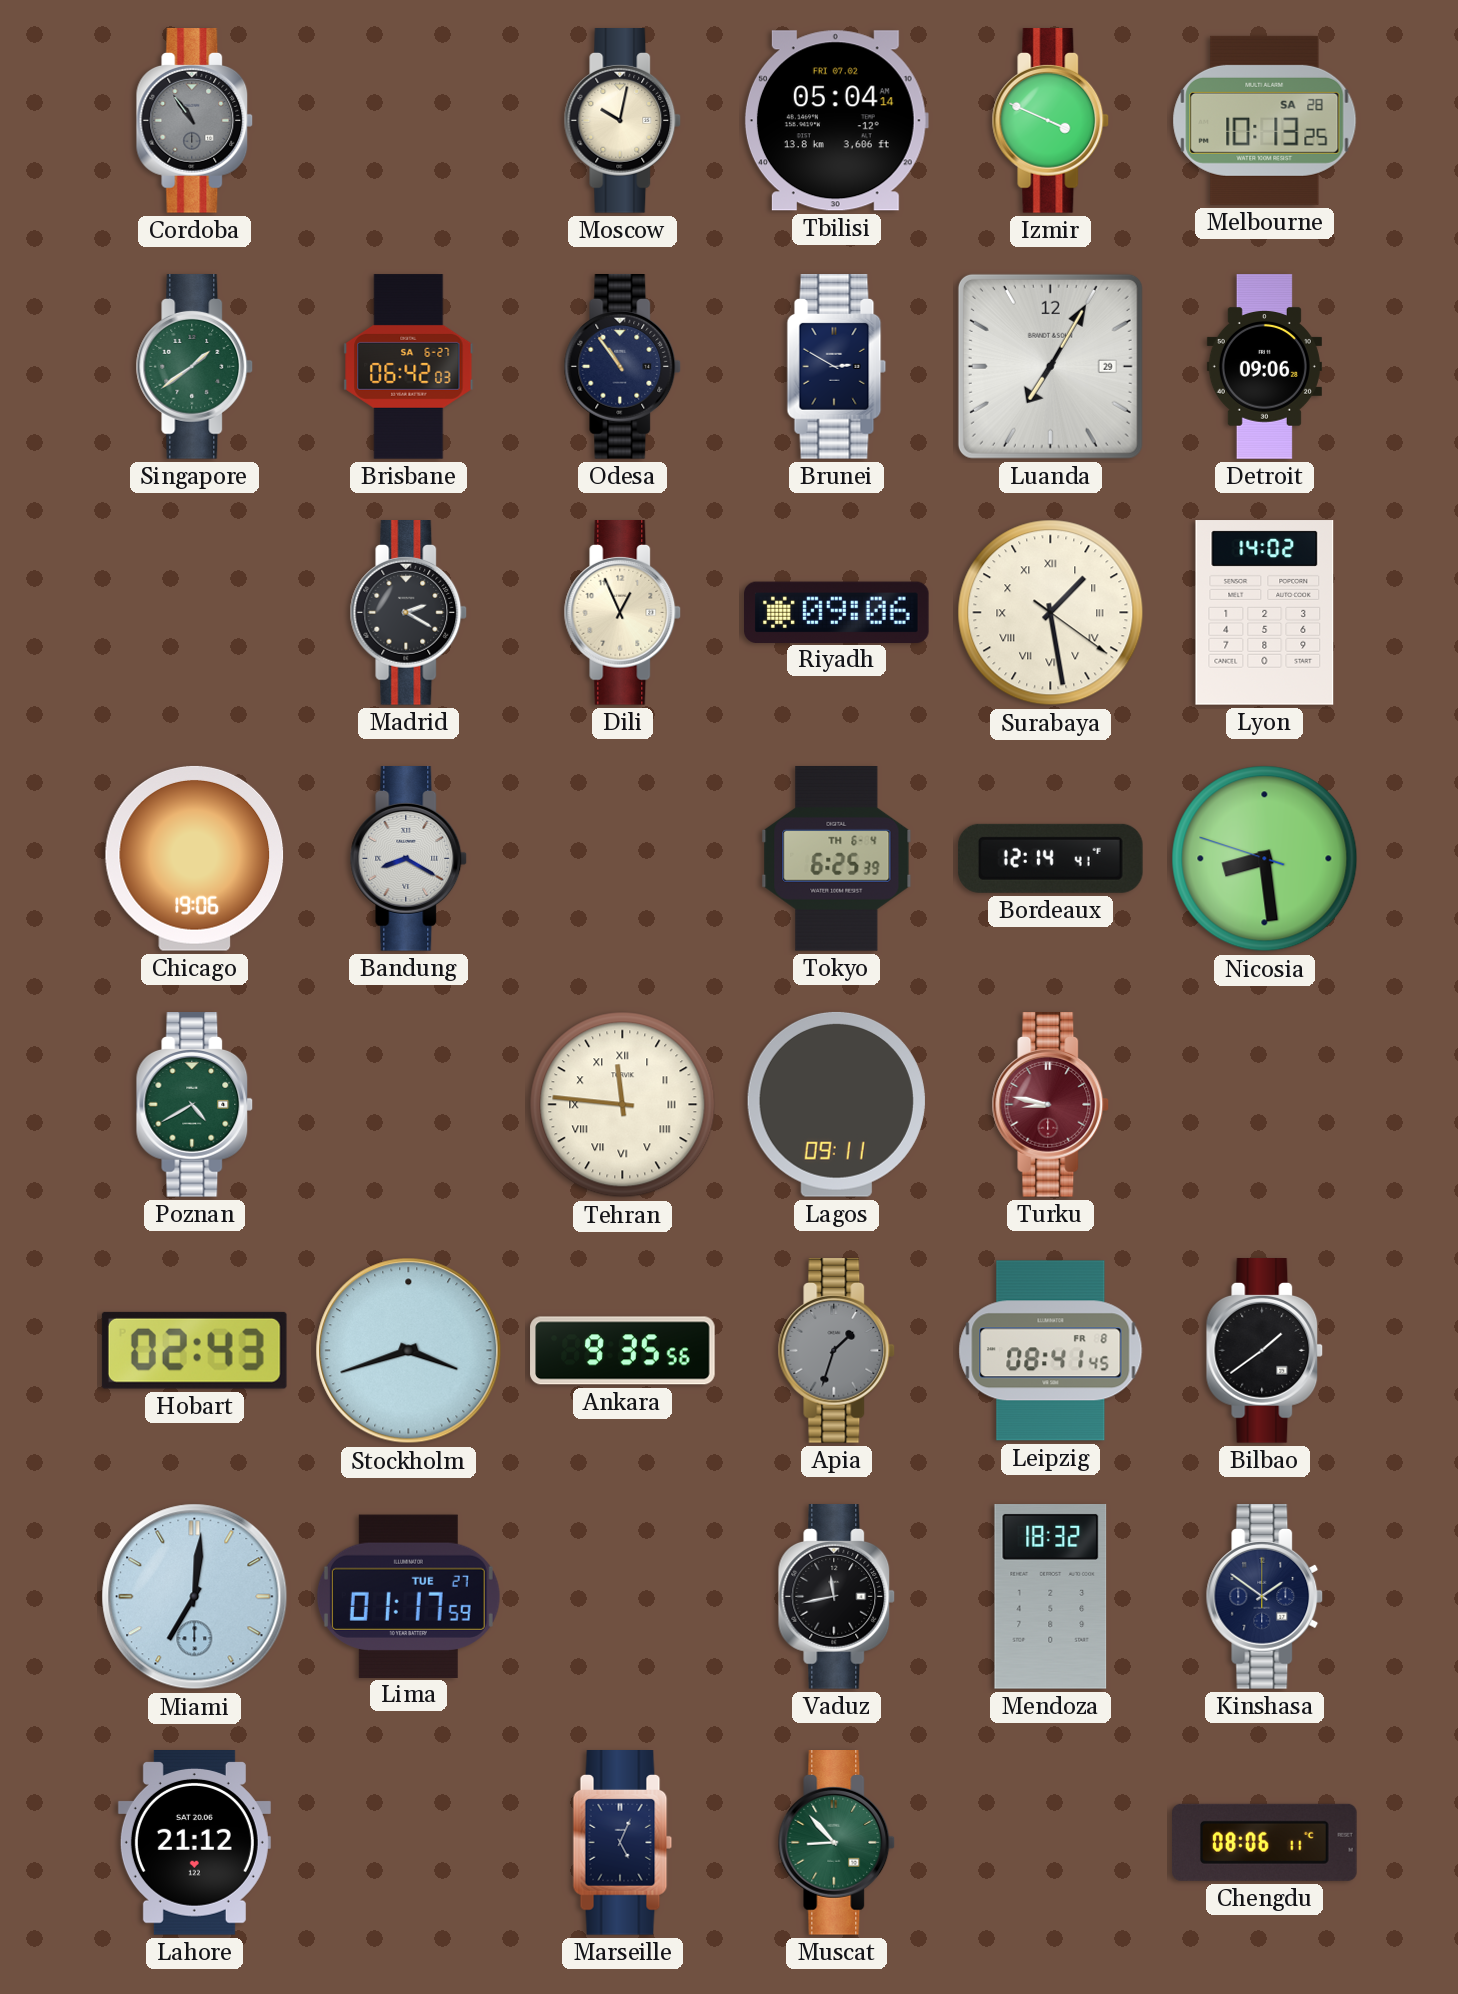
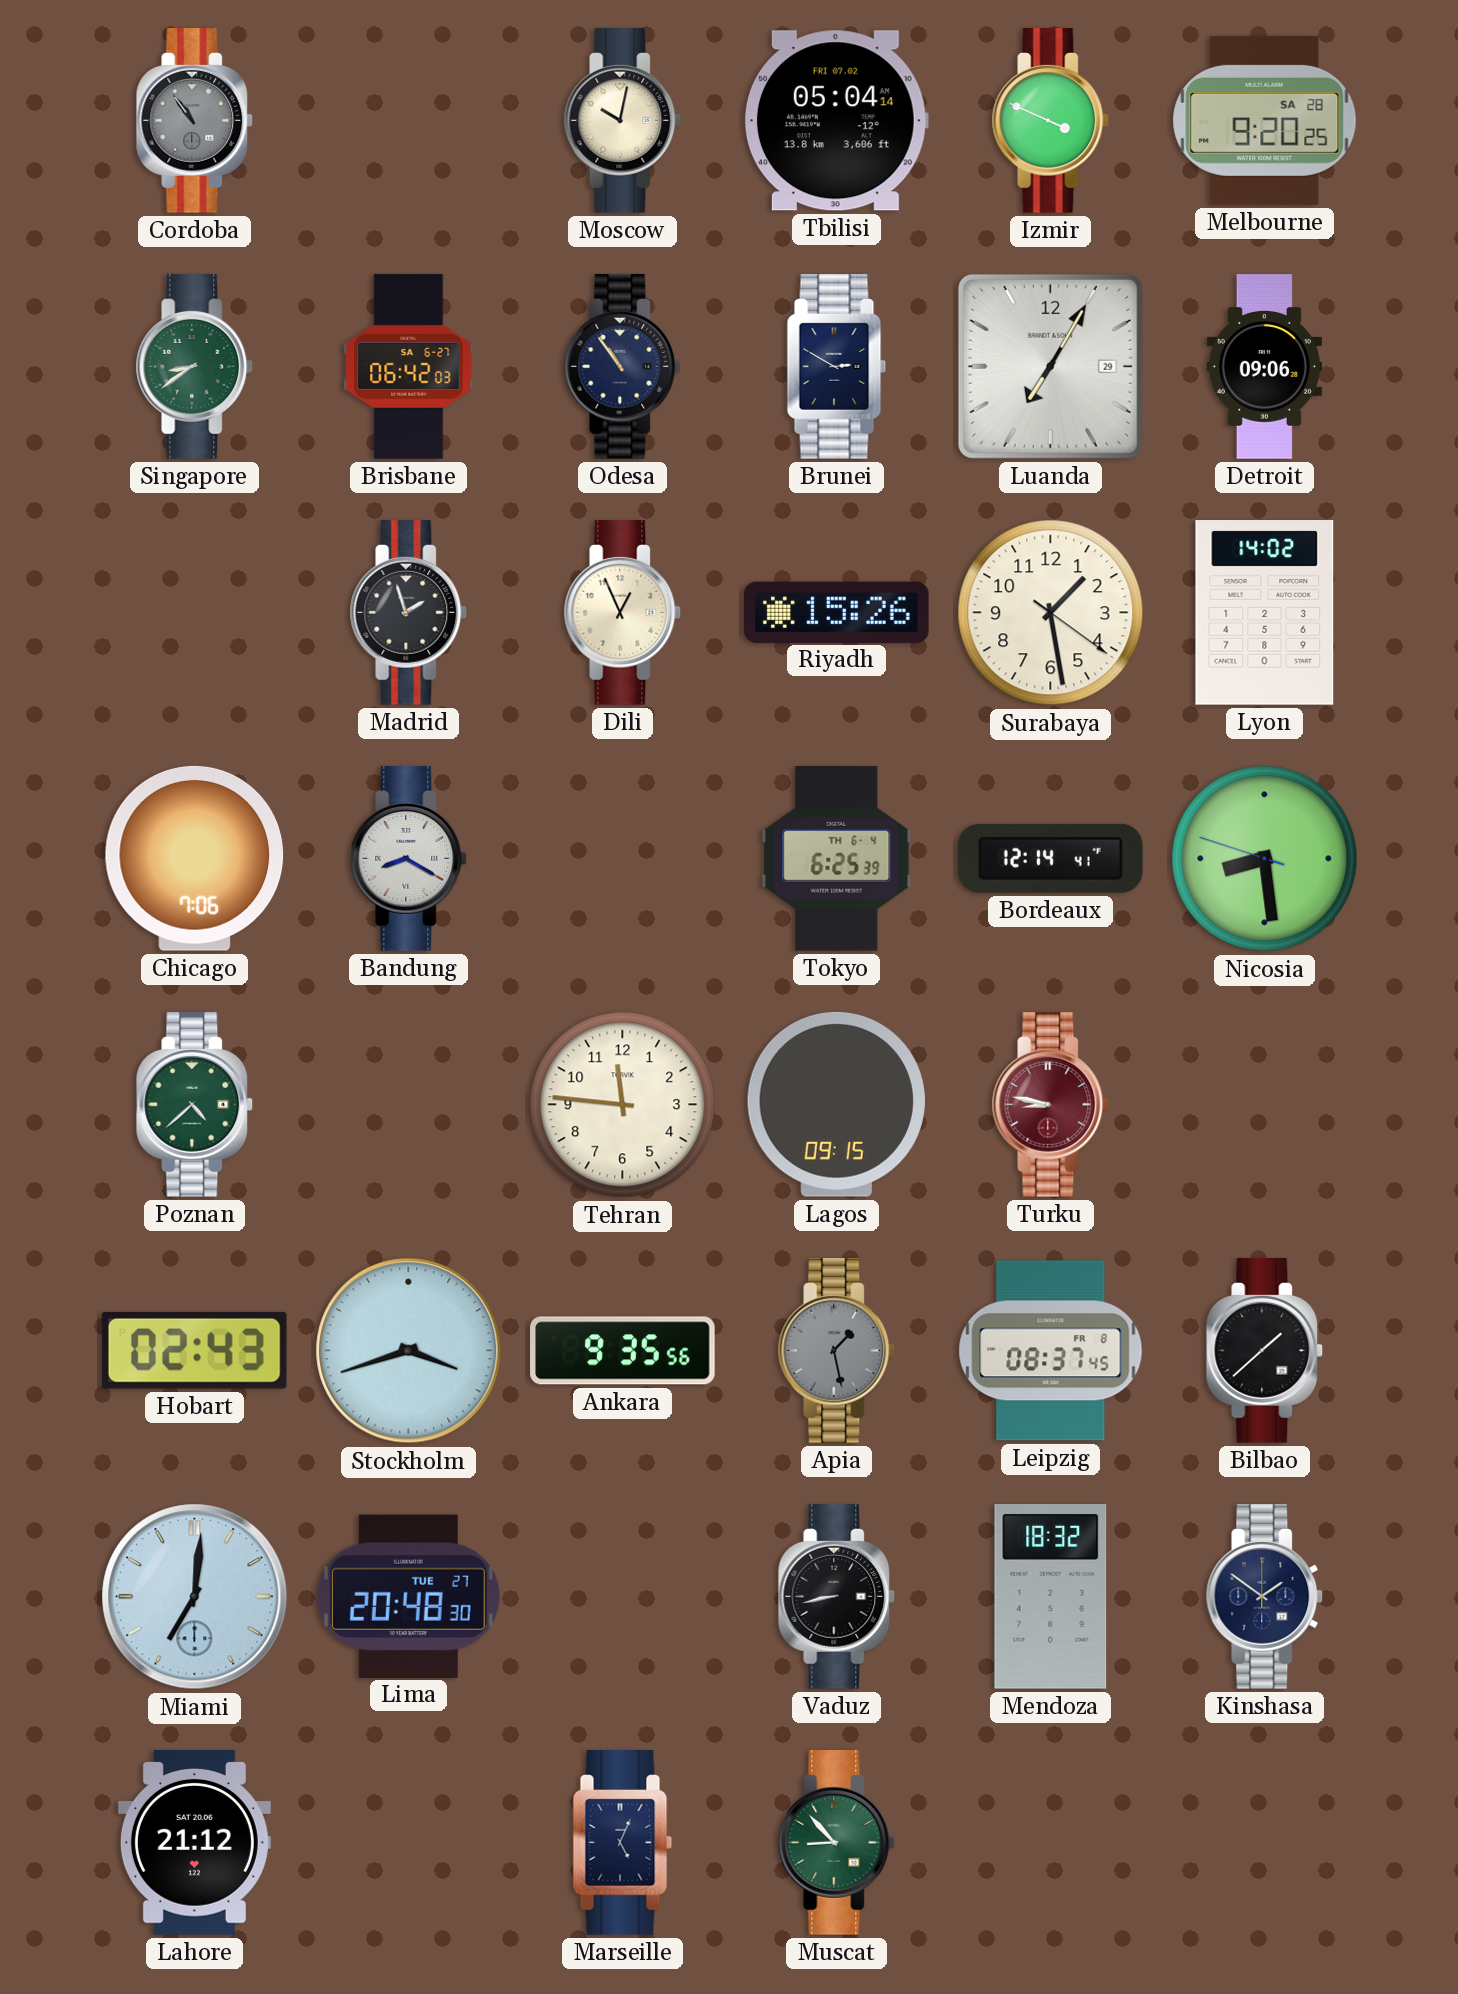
Melbourne: 10:13 -> 9:20
Singapore: 1:39 -> 8:39
Madrid: 2:20 -> 1:57
Riyadh: 09:06 -> 15:26
Surabaya numerals: Roman -> Arabic
Chicago: 19:06 -> 7:06
Poznan: 4:40 -> 4:38
Tehran numerals: Roman -> Arabic
Lagos: 09:11 -> 09:15
Apia: 1:33 -> 1:28
Leipzig: 08:41 -> 08:37
Bilbao: 1:39 -> 1:38
Lima: 01:17 -> 20:48
Vaduz: 11:43 -> 8:43
Chengdu: 08:06 -> none
